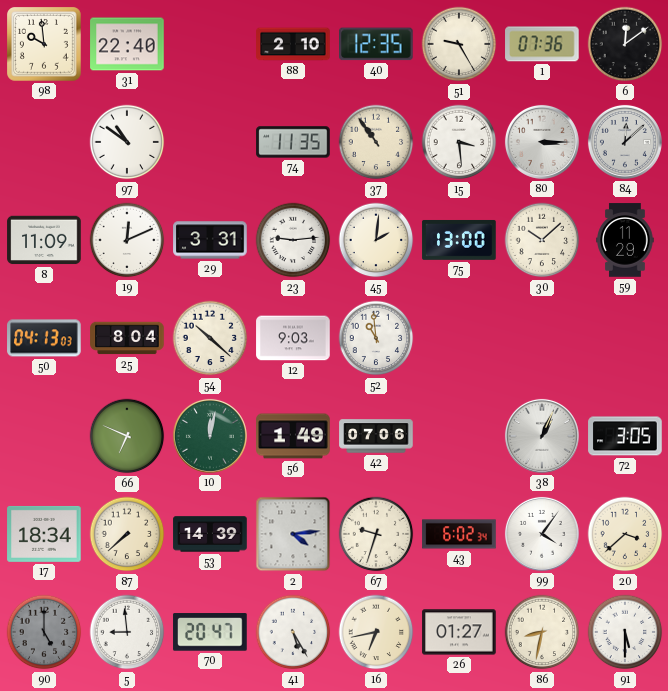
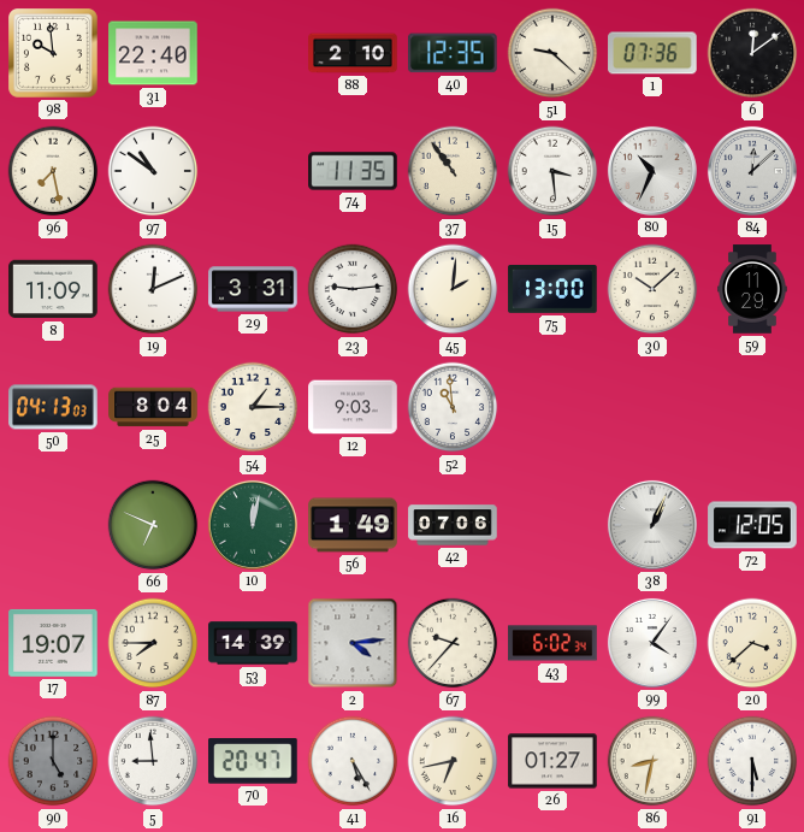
51: 9:25 -> 9:22
96: none -> 7:28
80: 3:15 -> 10:34
54: 10:22 -> 1:15
72: 3:05 -> 12:05
17: 18:34 -> 19:07
87: 7:38 -> 7:45
67: 9:33 -> 9:37
